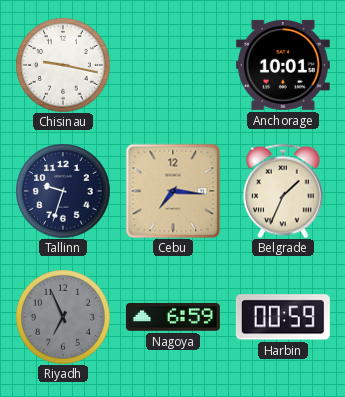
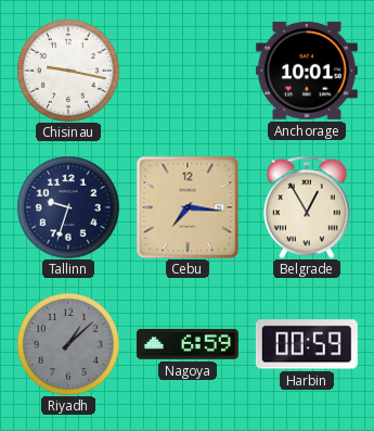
Belgrade: 1:34 -> 12:55
Riyadh: 6:56 -> 1:08
